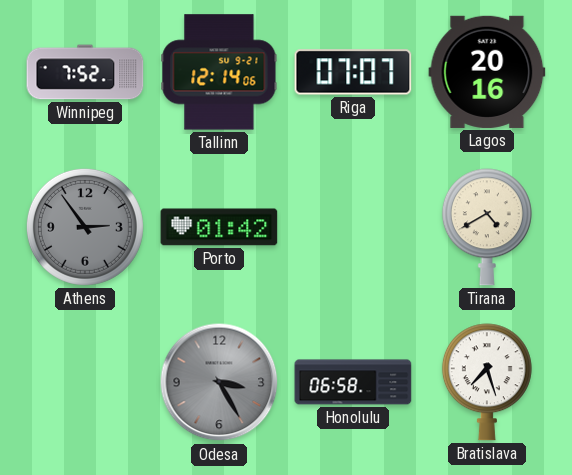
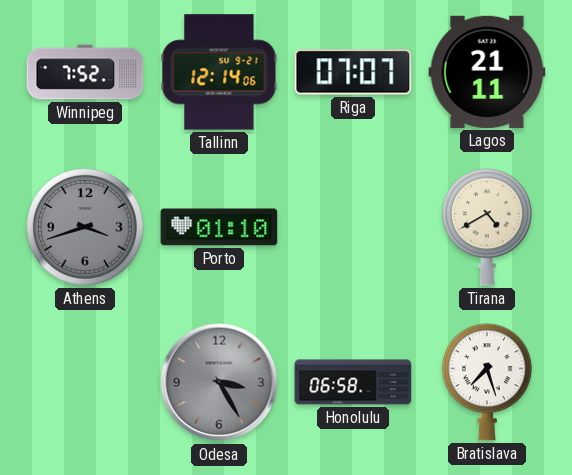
Lagos: 20:16 -> 21:11
Athens: 2:54 -> 3:42
Porto: 01:42 -> 01:10
